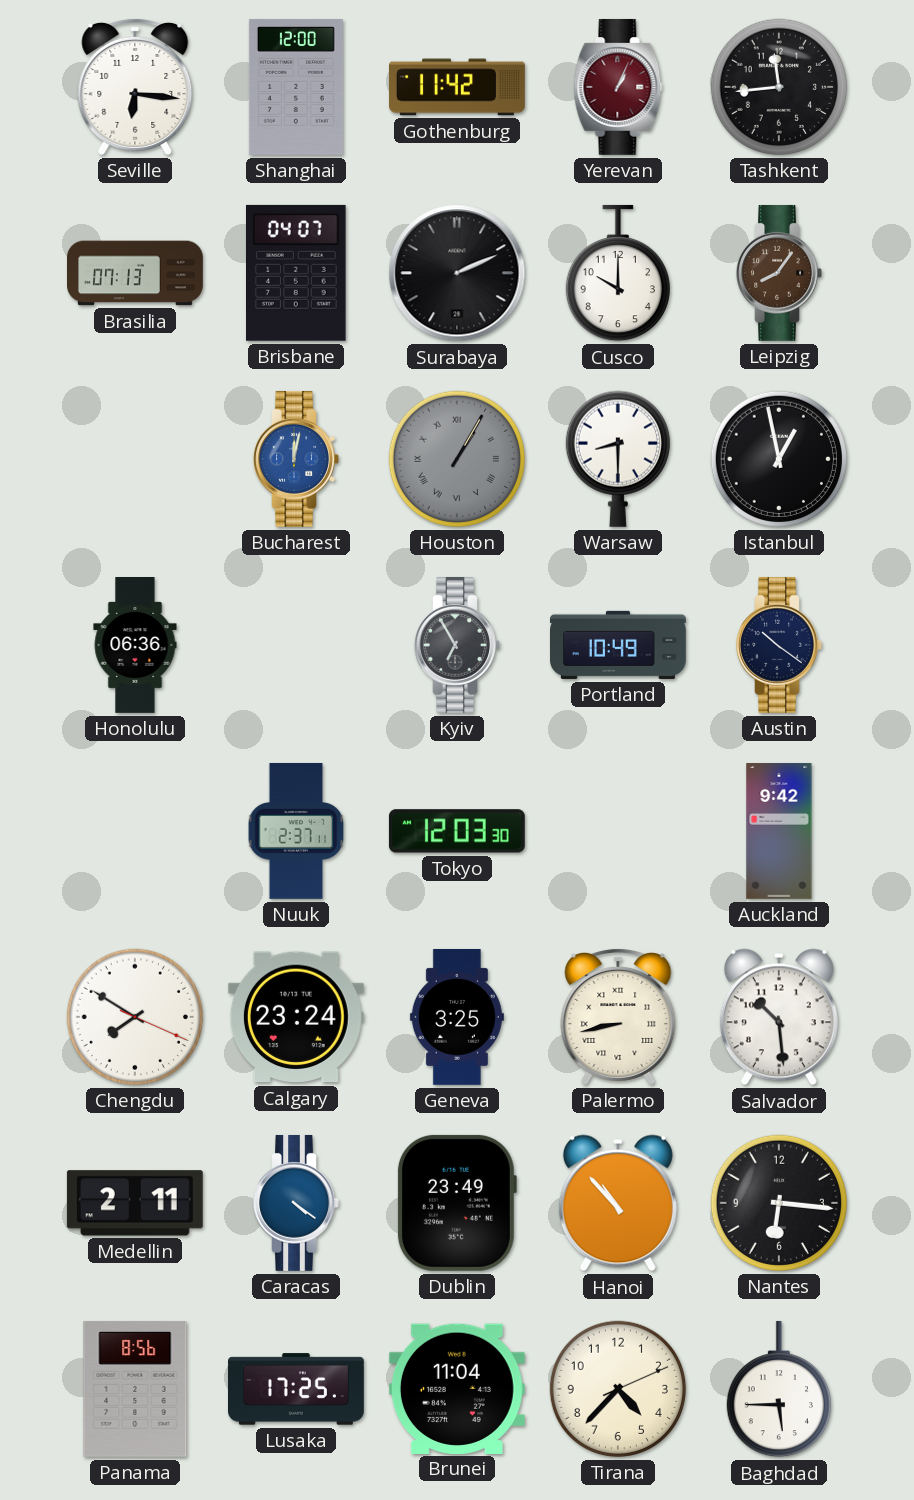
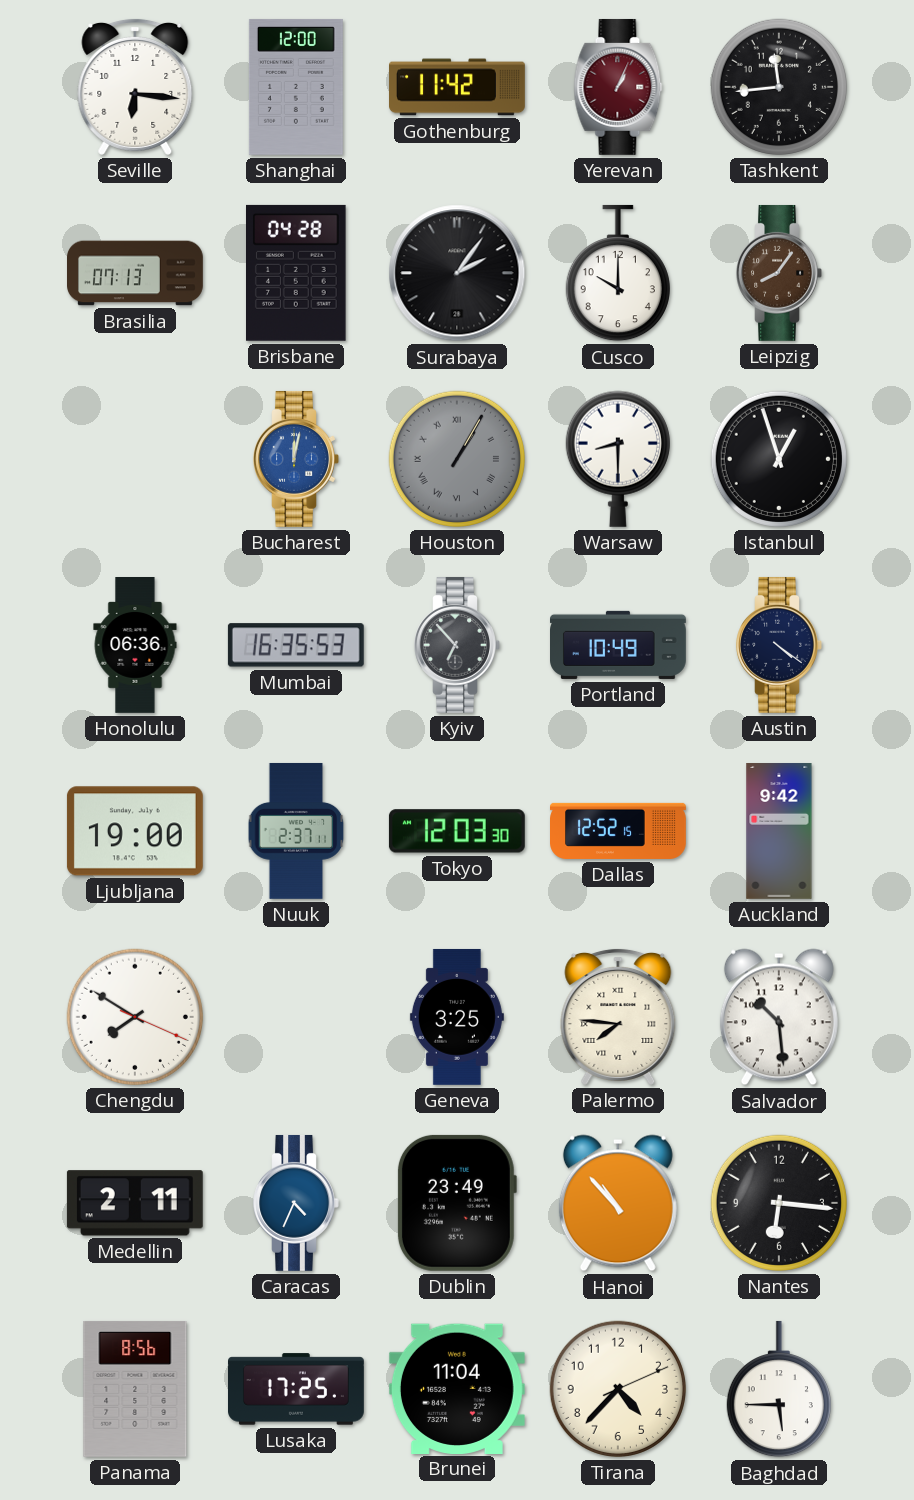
Brisbane: 04:07 -> 04:28
Surabaya: 2:11 -> 2:06
Istanbul: 12:58 -> 12:57
Mumbai: none -> 16:35
Kyiv: 6:55 -> 6:53
Austin: 10:21 -> 4:21
Ljubljana: none -> 19:00
Dallas: none -> 12:52
Calgary: 23:24 -> none
Palermo: 8:43 -> 7:46
Caracas: 4:21 -> 4:34
